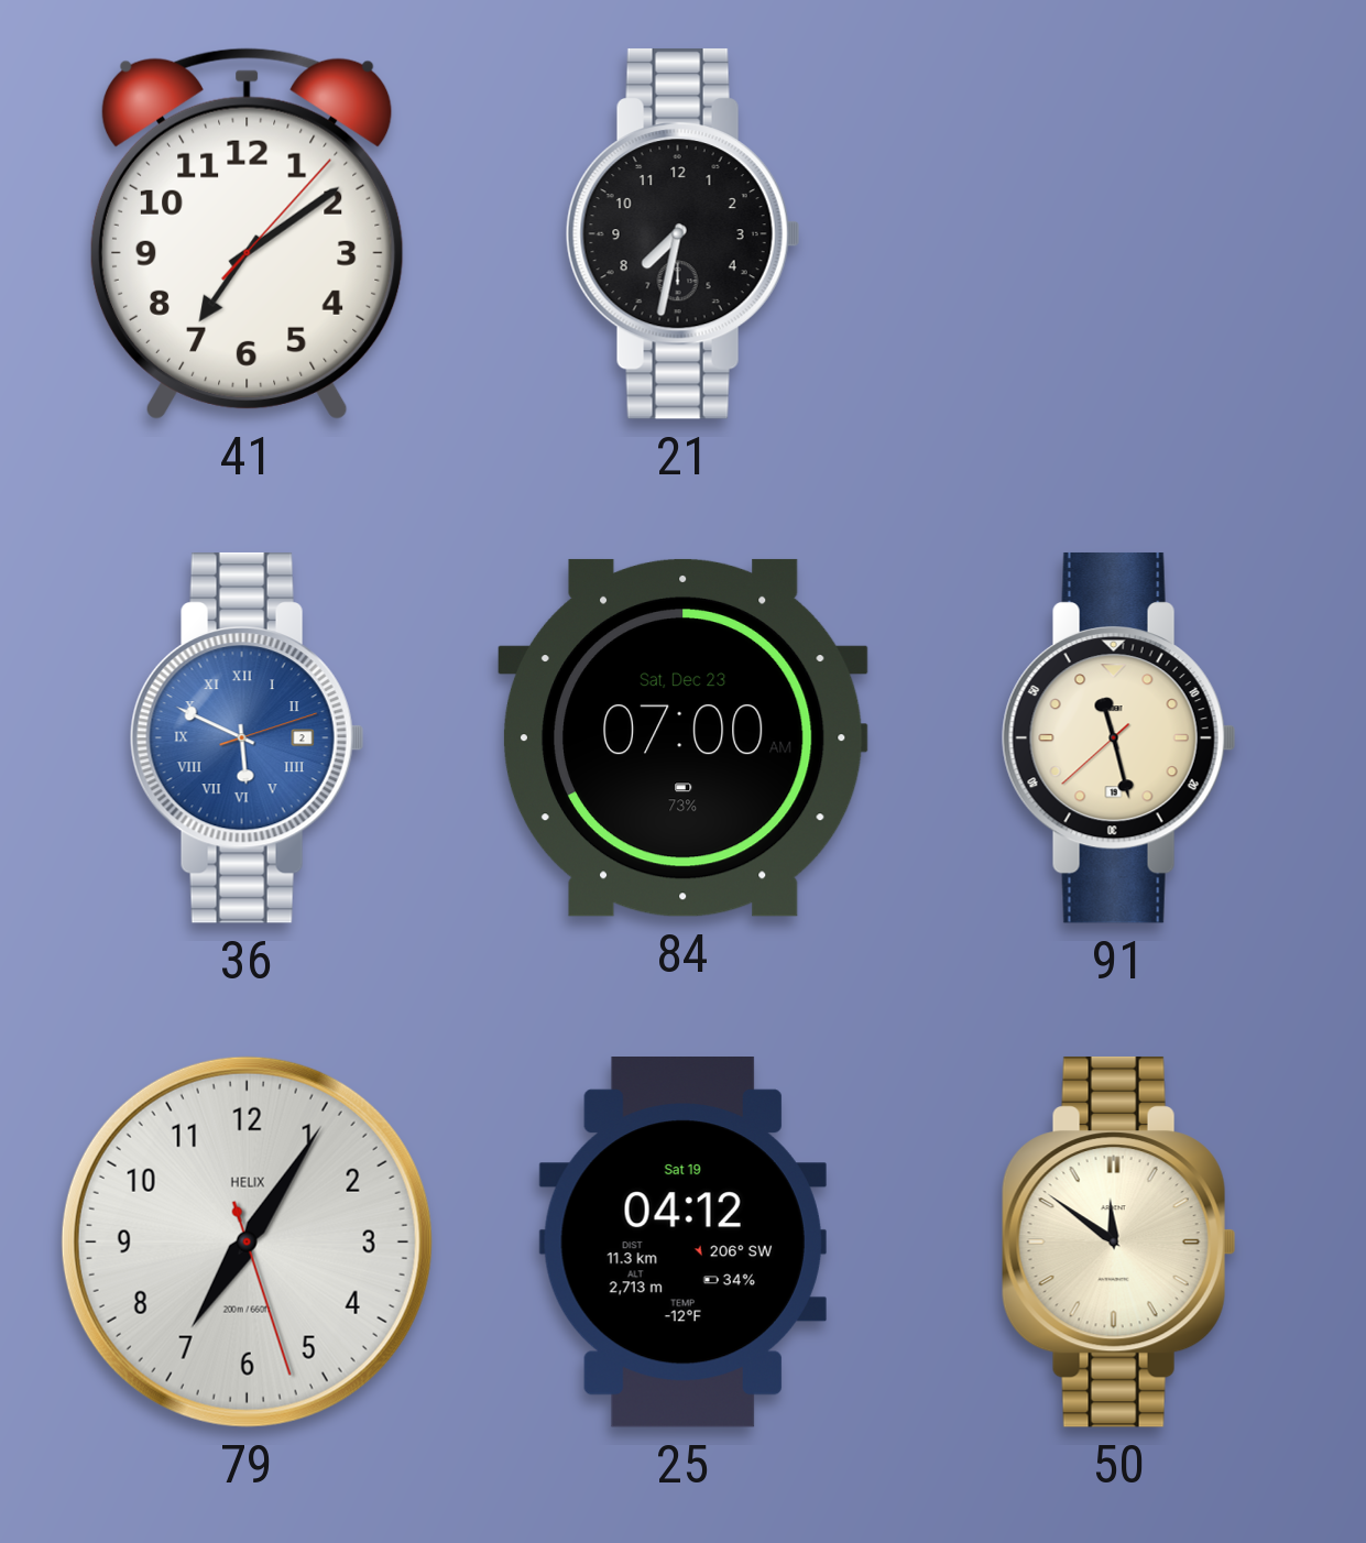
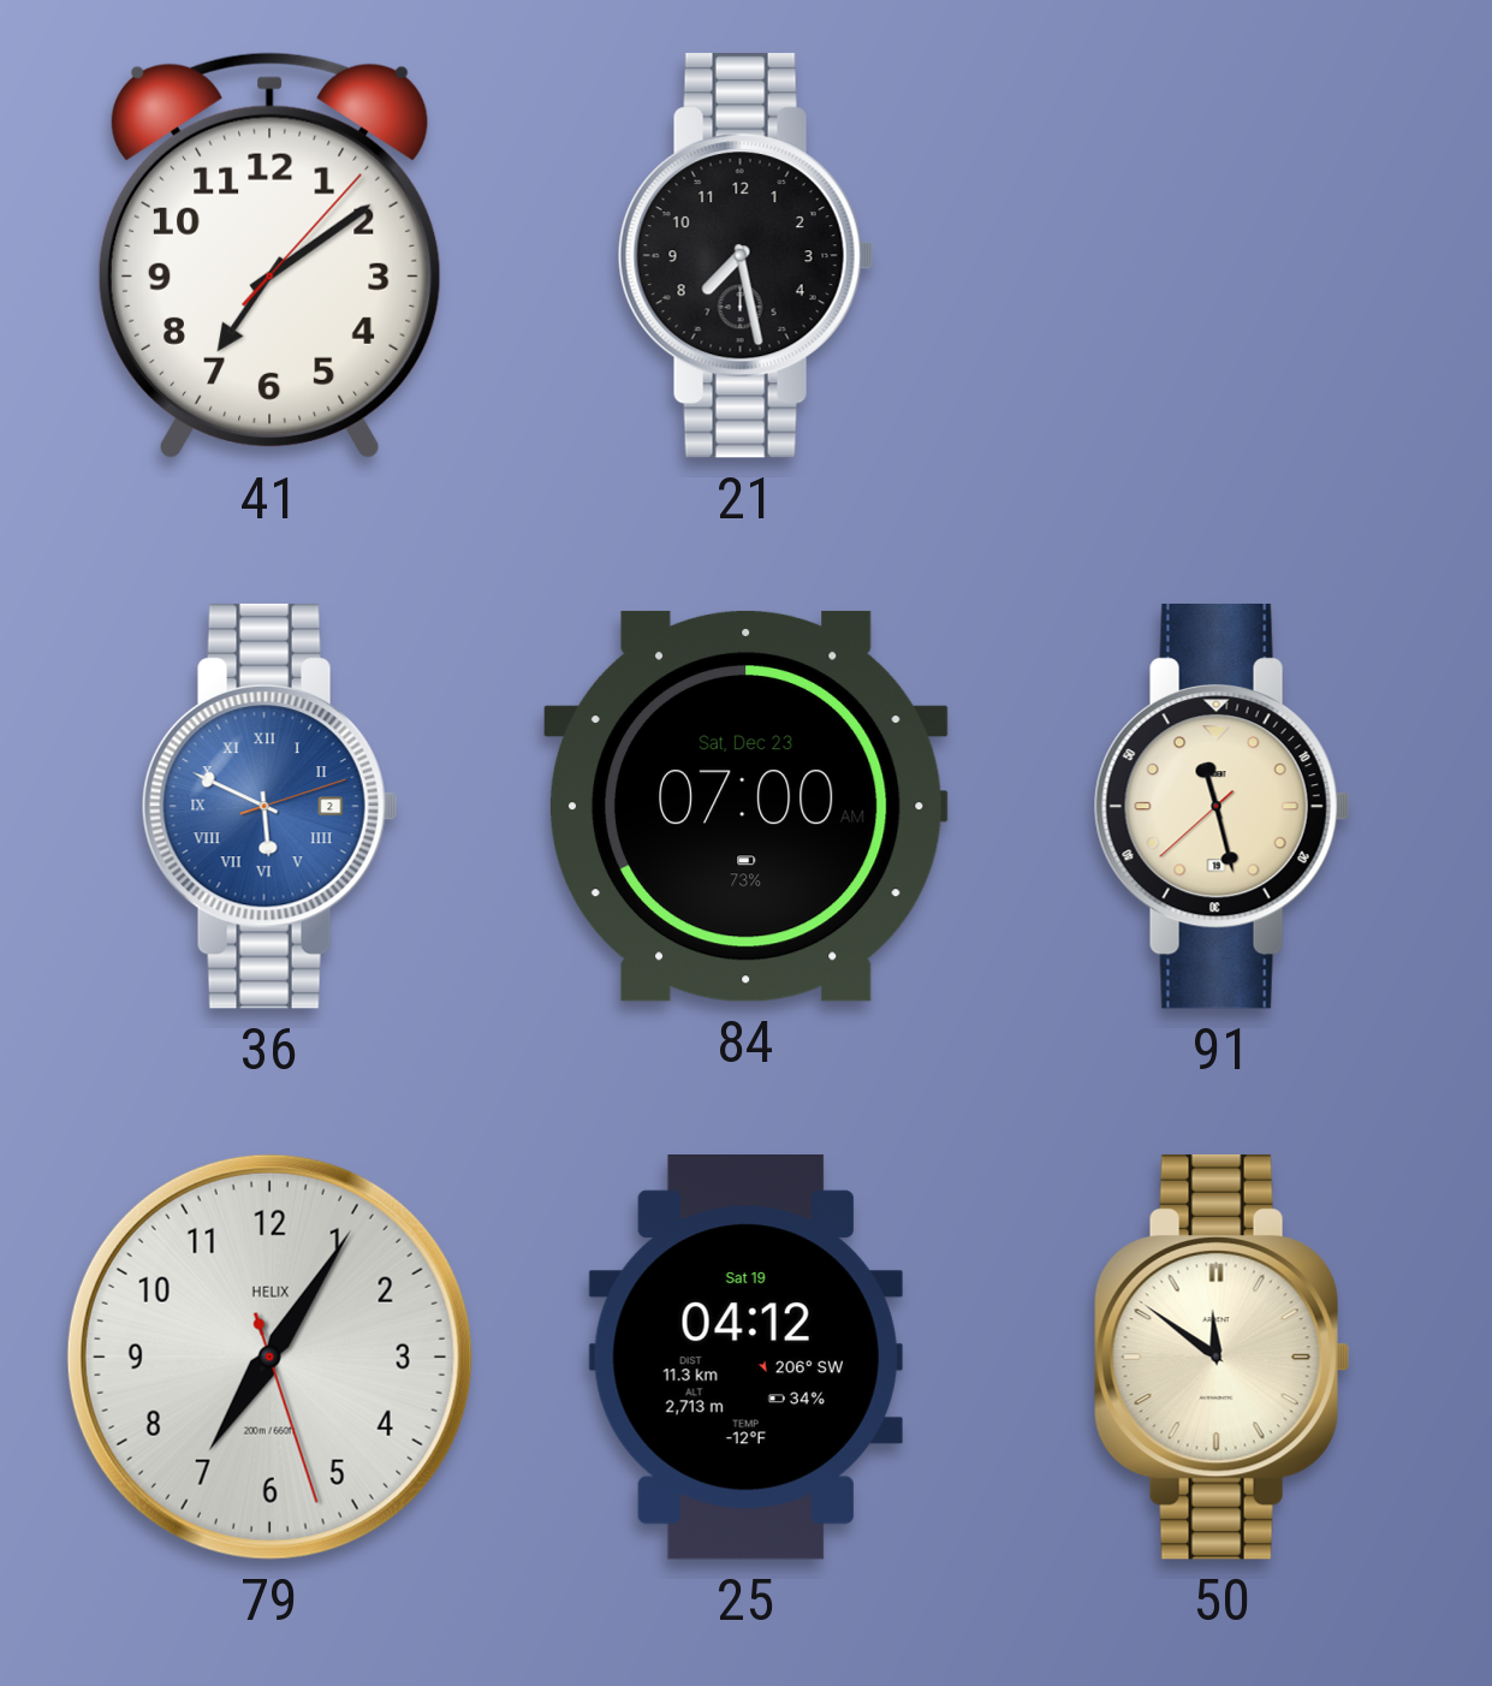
21: 7:32 -> 7:28
